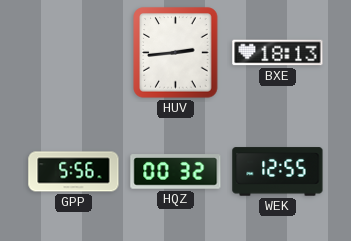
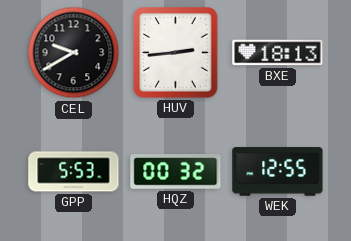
CEL: none -> 9:40
GPP: 5:56 -> 5:53
